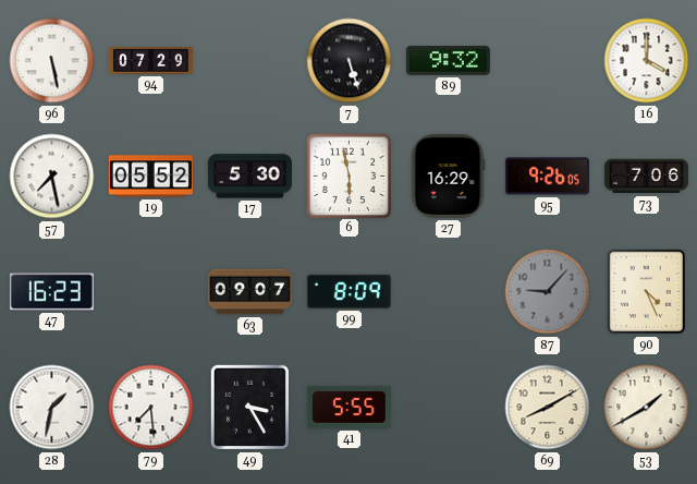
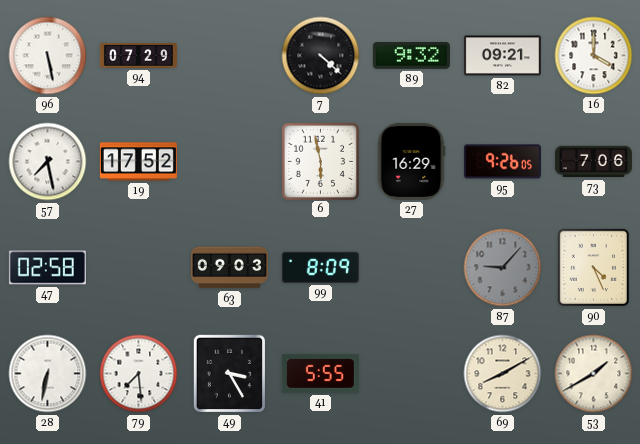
7: 5:27 -> 4:22
82: none -> 09:21
19: 05:52 -> 17:52
17: 5:30 -> none
47: 16:23 -> 02:58
63: 09:07 -> 09:03
28: 1:32 -> 6:32
